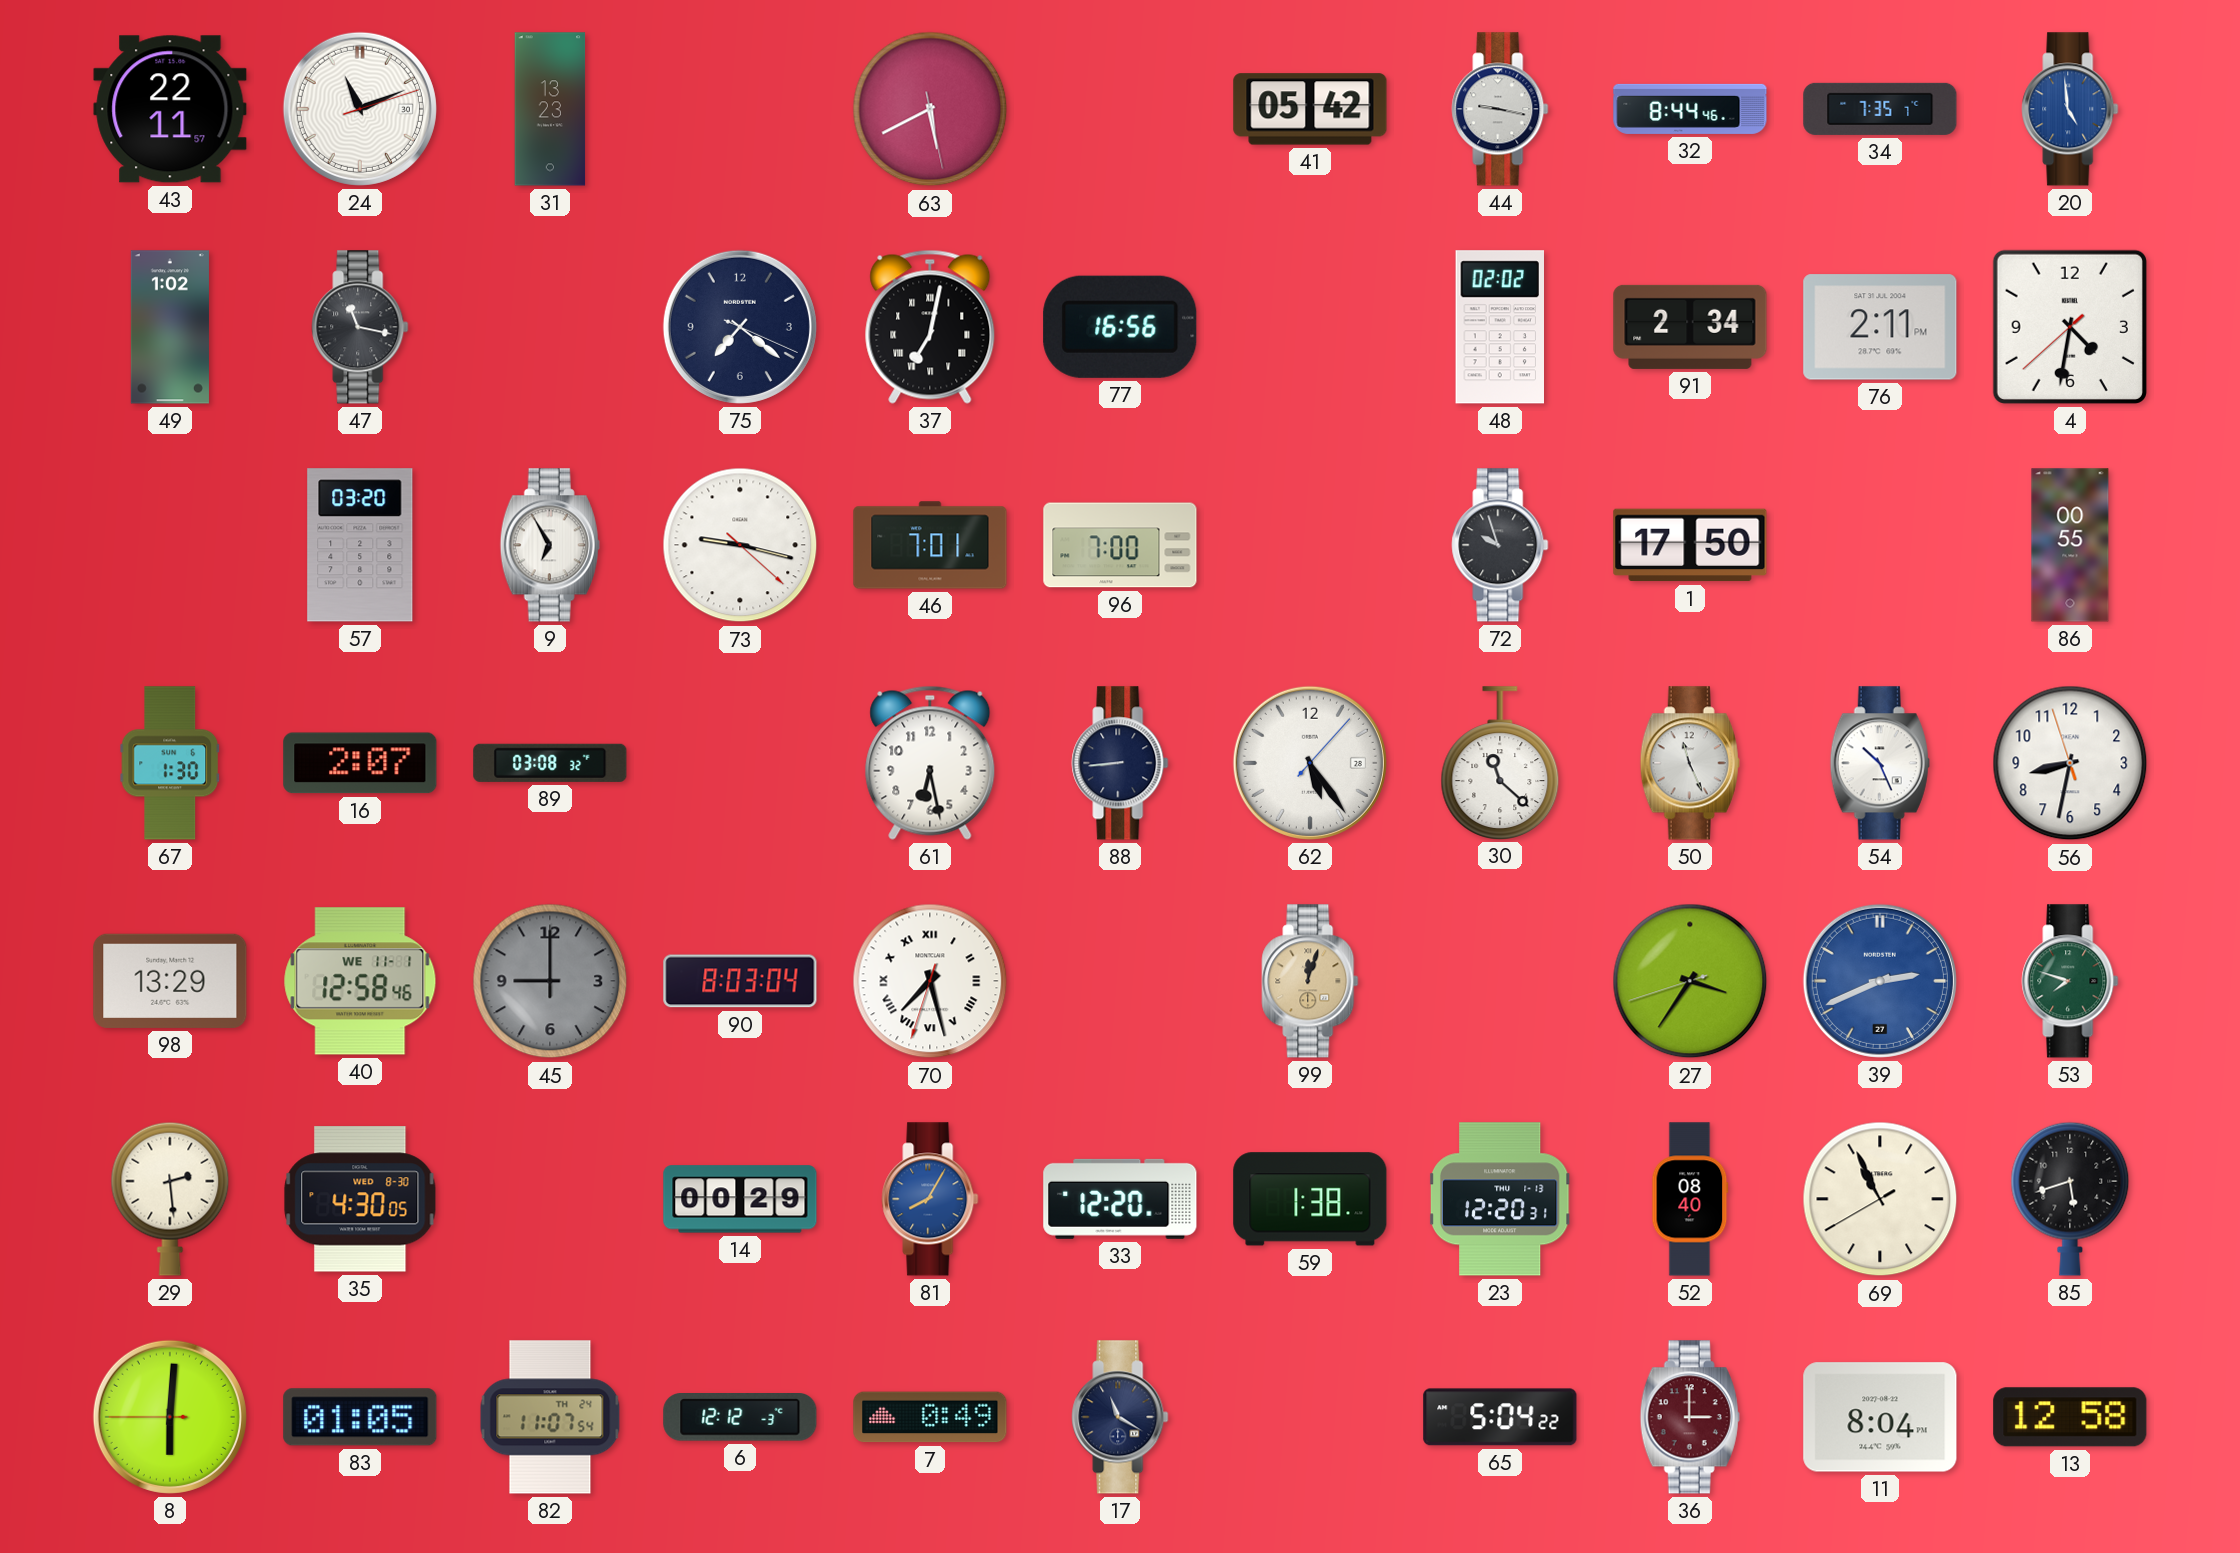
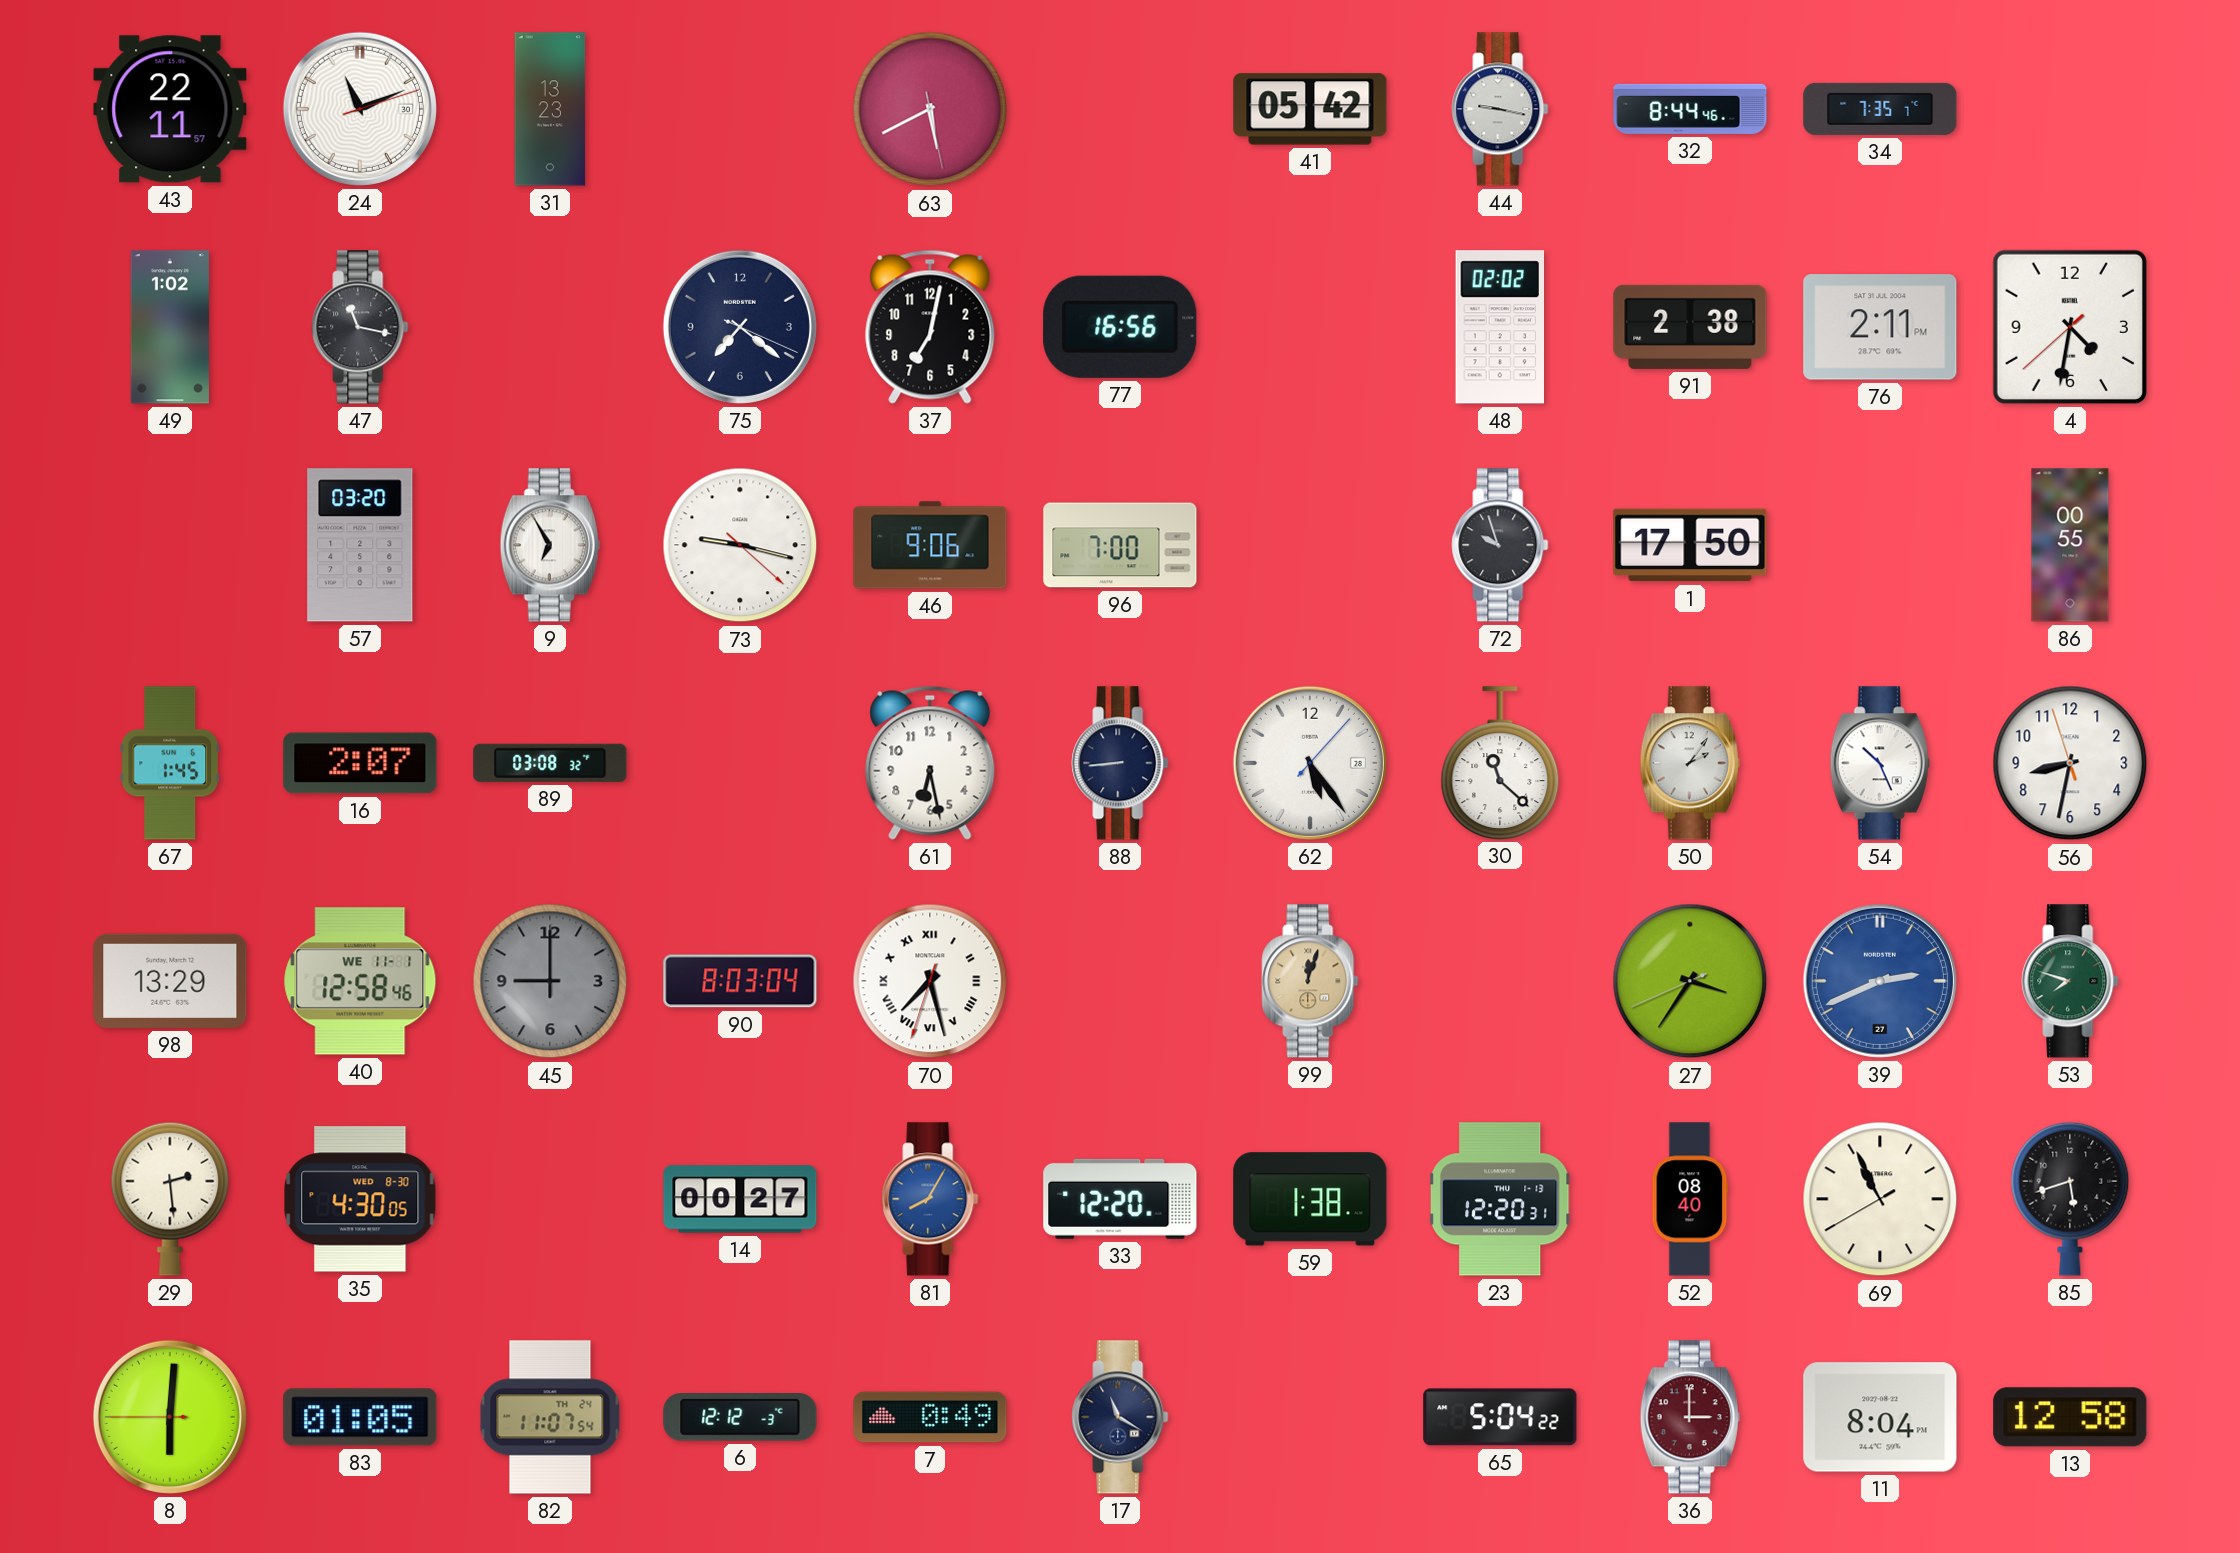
20: 4:59 -> none
37 numerals: Roman -> Arabic
91: 2:34 -> 2:38
46: 7:01 -> 9:06
67: 1:30 -> 1:45
50: 11:26 -> 2:06
27: 3:35:42 -> 3:35:41
14: 00:29 -> 00:27
